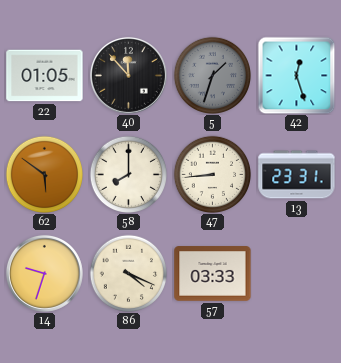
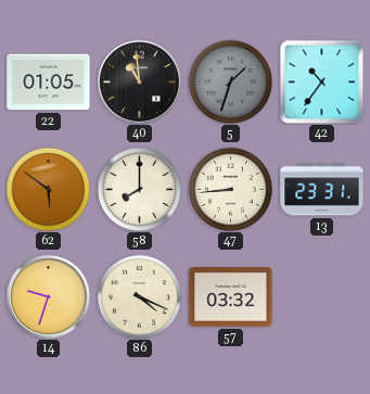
40: 11:53 -> 10:59
42: 12:27 -> 10:36
57: 03:33 -> 03:32
